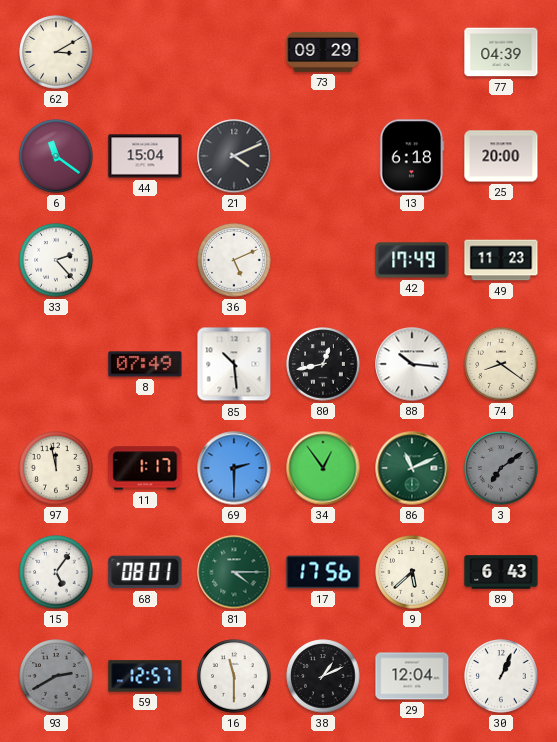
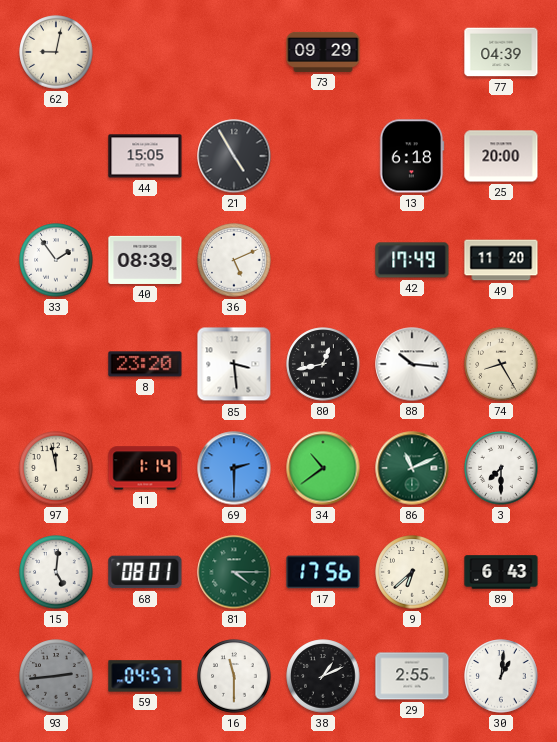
62: 3:10 -> 9:02
6: 11:21 -> none
44: 15:04 -> 15:05
21: 4:11 -> 4:55
33: 2:23 -> 1:54
40: none -> 08:39
49: 11:23 -> 11:20
8: 07:49 -> 23:20
85: 10:29 -> 3:29
74: 8:21 -> 8:25
11: 1:17 -> 1:14
34: 12:54 -> 10:39
3: 7:09 -> 7:30
3 dial: grey -> white
15: 5:06 -> 5:01
9: 5:38 -> 6:38
93: 2:40 -> 2:44
59: 12:57 -> 04:57
29: 12:04 -> 2:55
30: 1:04 -> 1:01
